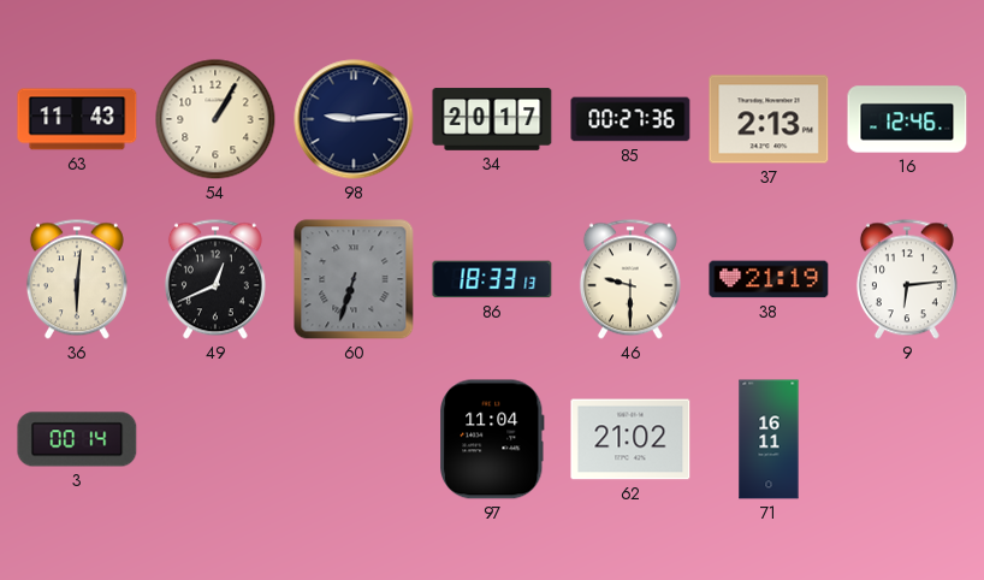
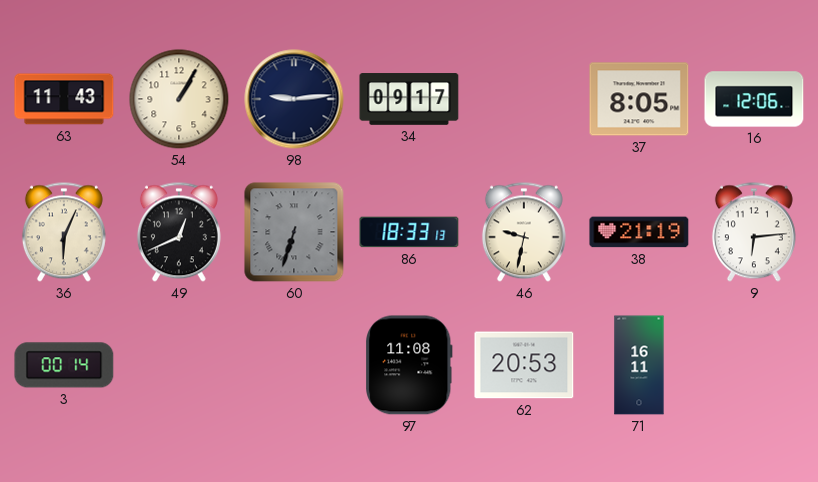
34: 20:17 -> 09:17
85: 00:27 -> none
37: 2:13 -> 8:05
16: 12:46 -> 12:06
36: 6:01 -> 6:04
46: 9:30 -> 9:32
97: 11:04 -> 11:08
62: 21:02 -> 20:53
